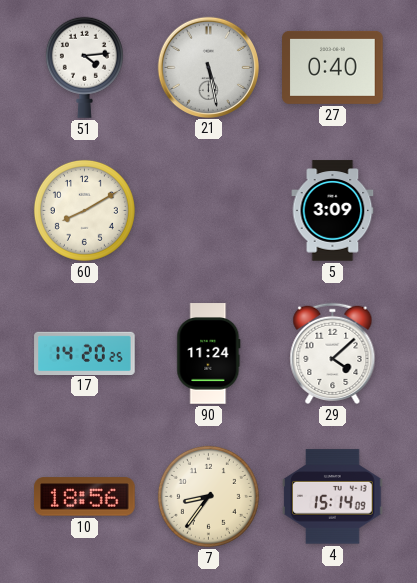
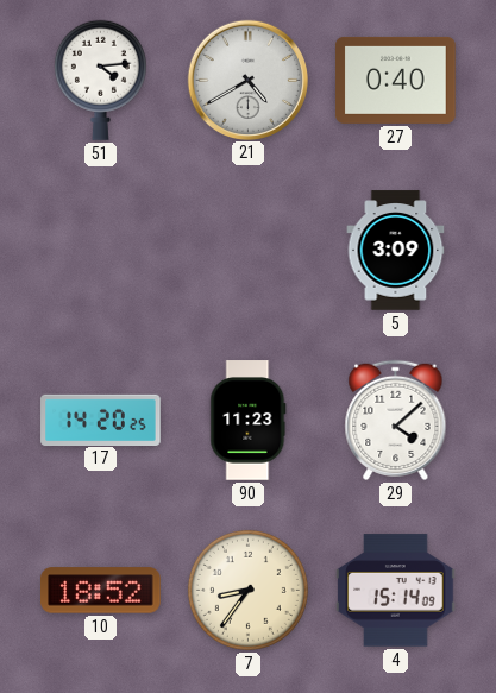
21: 5:28 -> 4:40
60: 8:10 -> none
90: 11:24 -> 11:23
10: 18:56 -> 18:52
